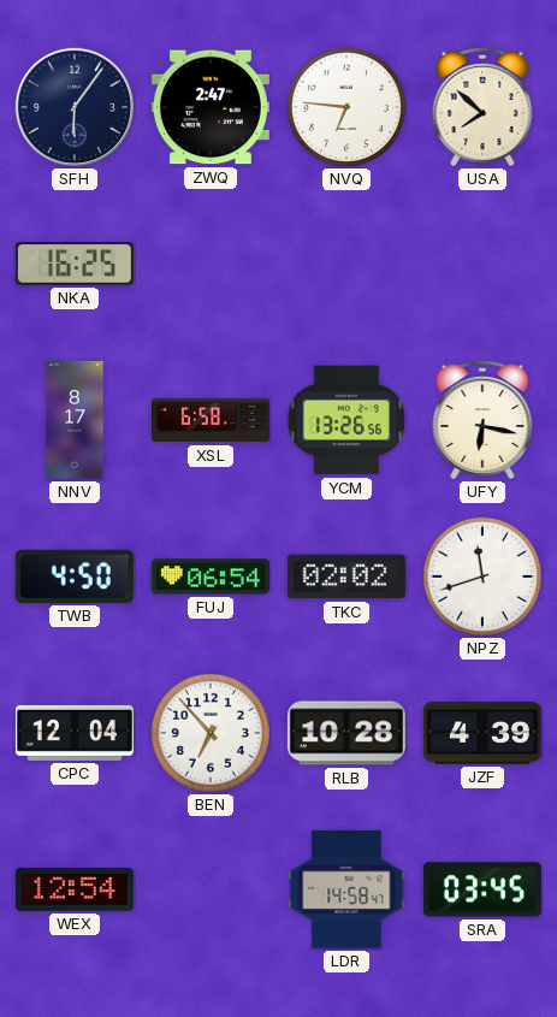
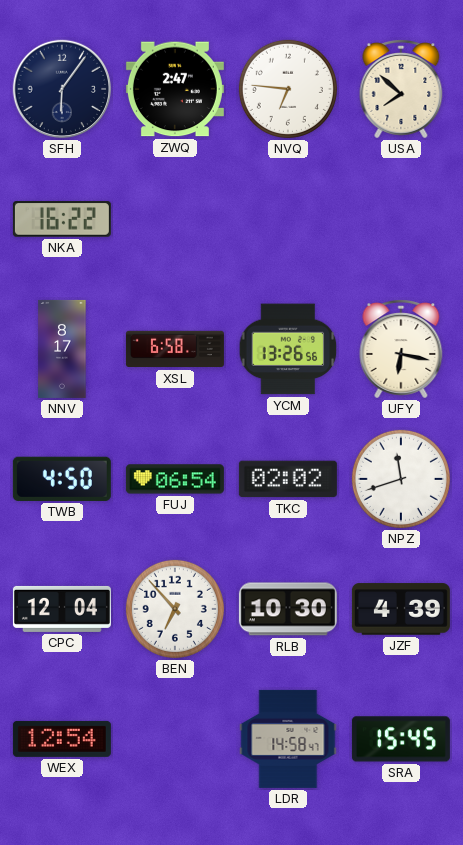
NKA: 16:25 -> 16:22
RLB: 10:28 -> 10:30
SRA: 03:45 -> 15:45
